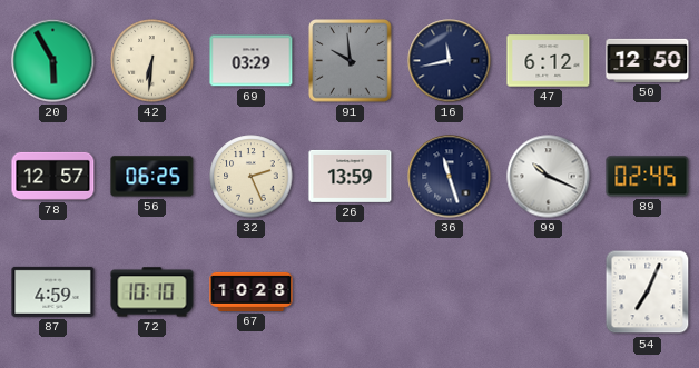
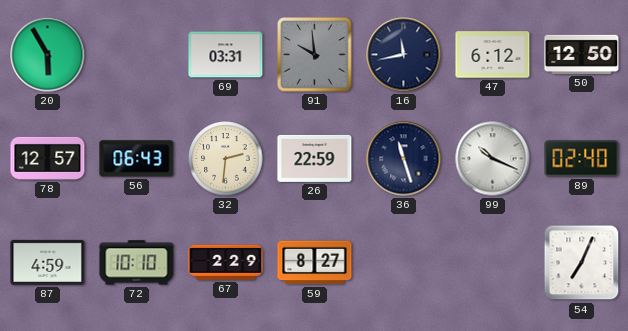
42: 6:31 -> none
69: 03:29 -> 03:31
56: 06:25 -> 06:43
32: 2:26 -> 2:31
26: 13:59 -> 22:59
89: 02:45 -> 02:40
67: 10:28 -> 2:29
59: none -> 8:27
